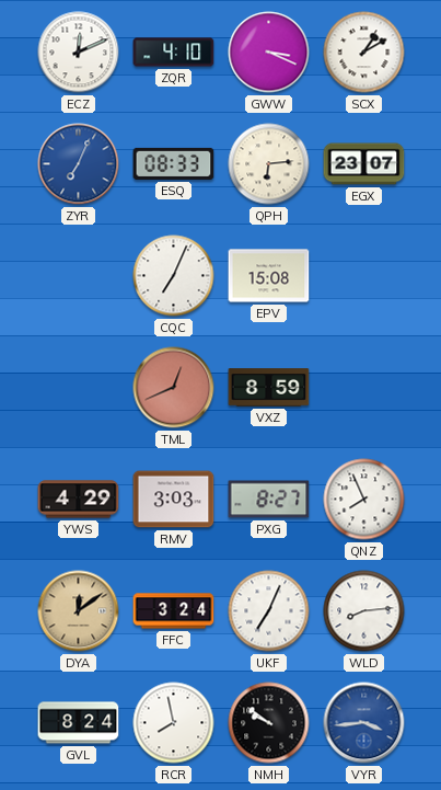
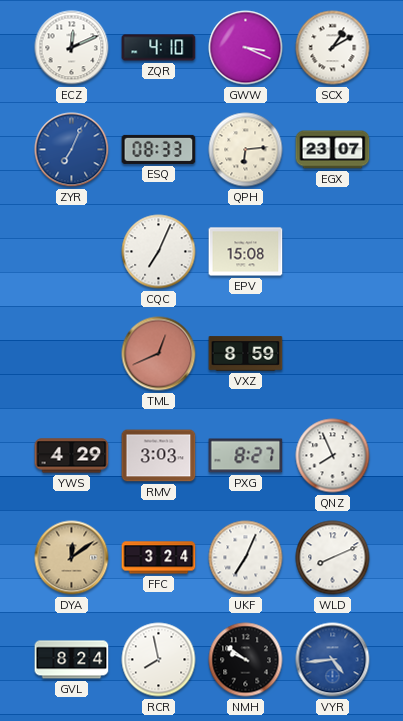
WLD: 8:14 -> 8:11
VYR: 3:44 -> 4:44
